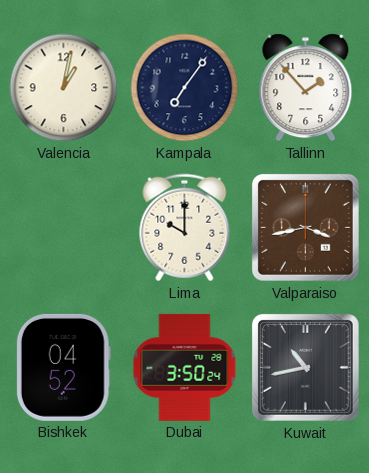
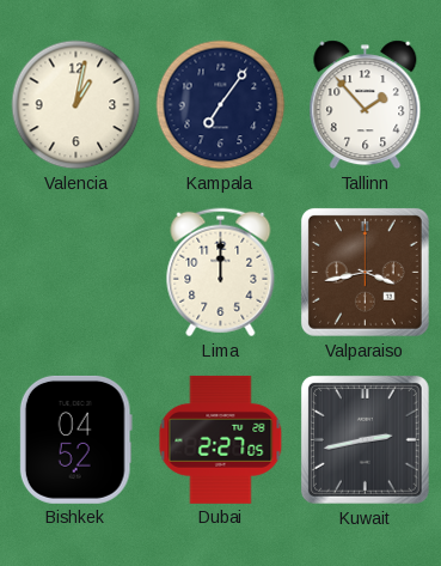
Lima: 10:00 -> 12:00
Dubai: 3:50 -> 2:27
Kuwait: 10:43 -> 2:43
